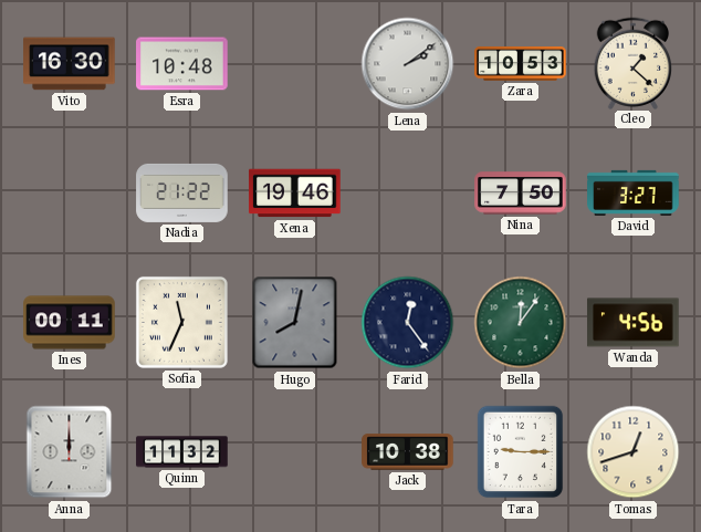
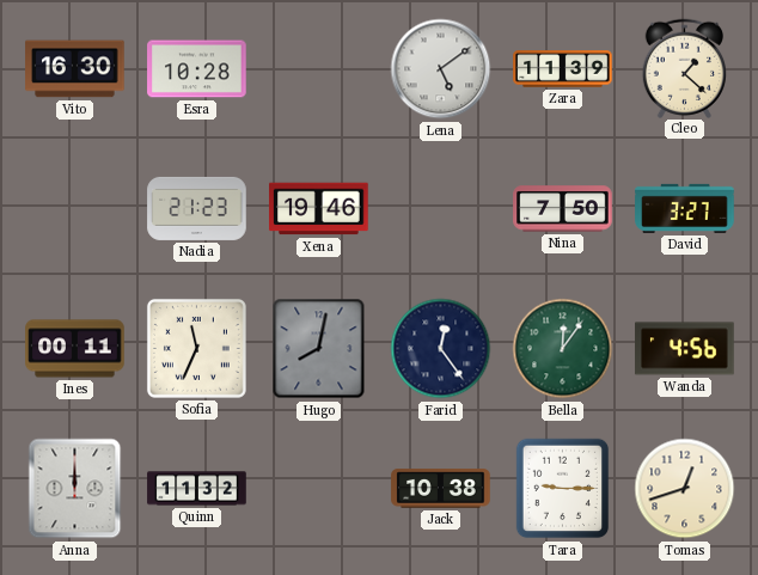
Esra: 10:48 -> 10:28
Lena: 2:09 -> 5:09
Zara: 10:53 -> 11:39
Nadia: 21:22 -> 21:23
